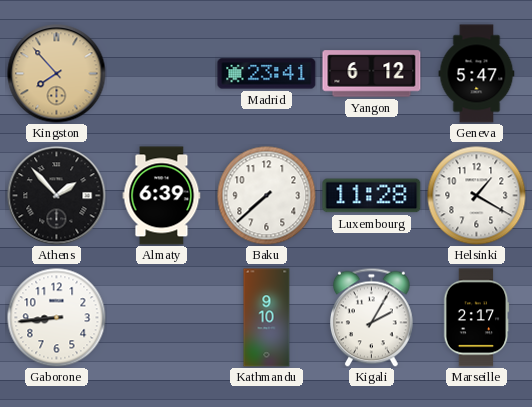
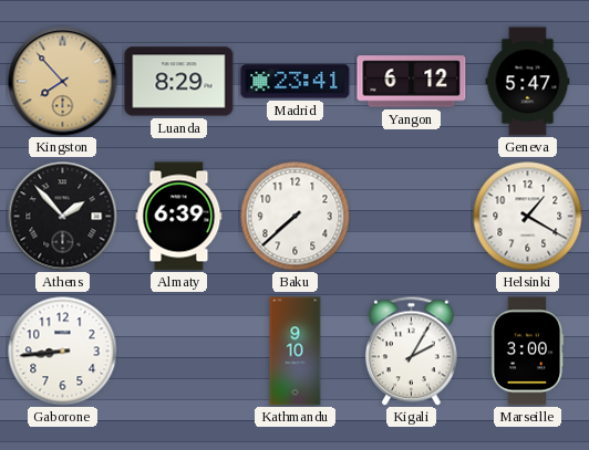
Luanda: none -> 8:29
Luxembourg: 11:28 -> none
Marseille: 2:17 -> 3:00
